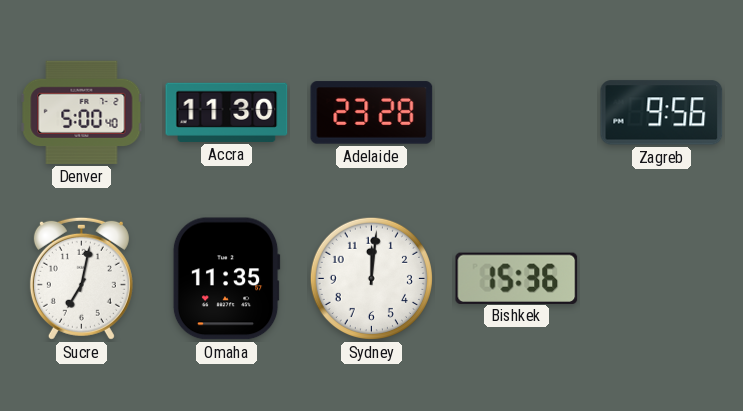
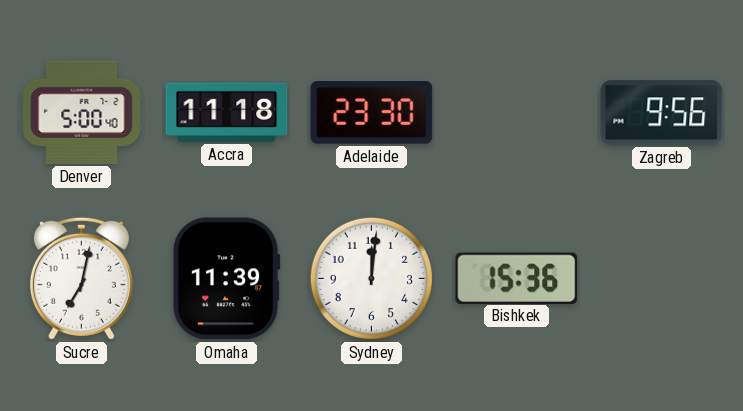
Accra: 11:30 -> 11:18
Adelaide: 23:28 -> 23:30
Omaha: 11:35 -> 11:39
